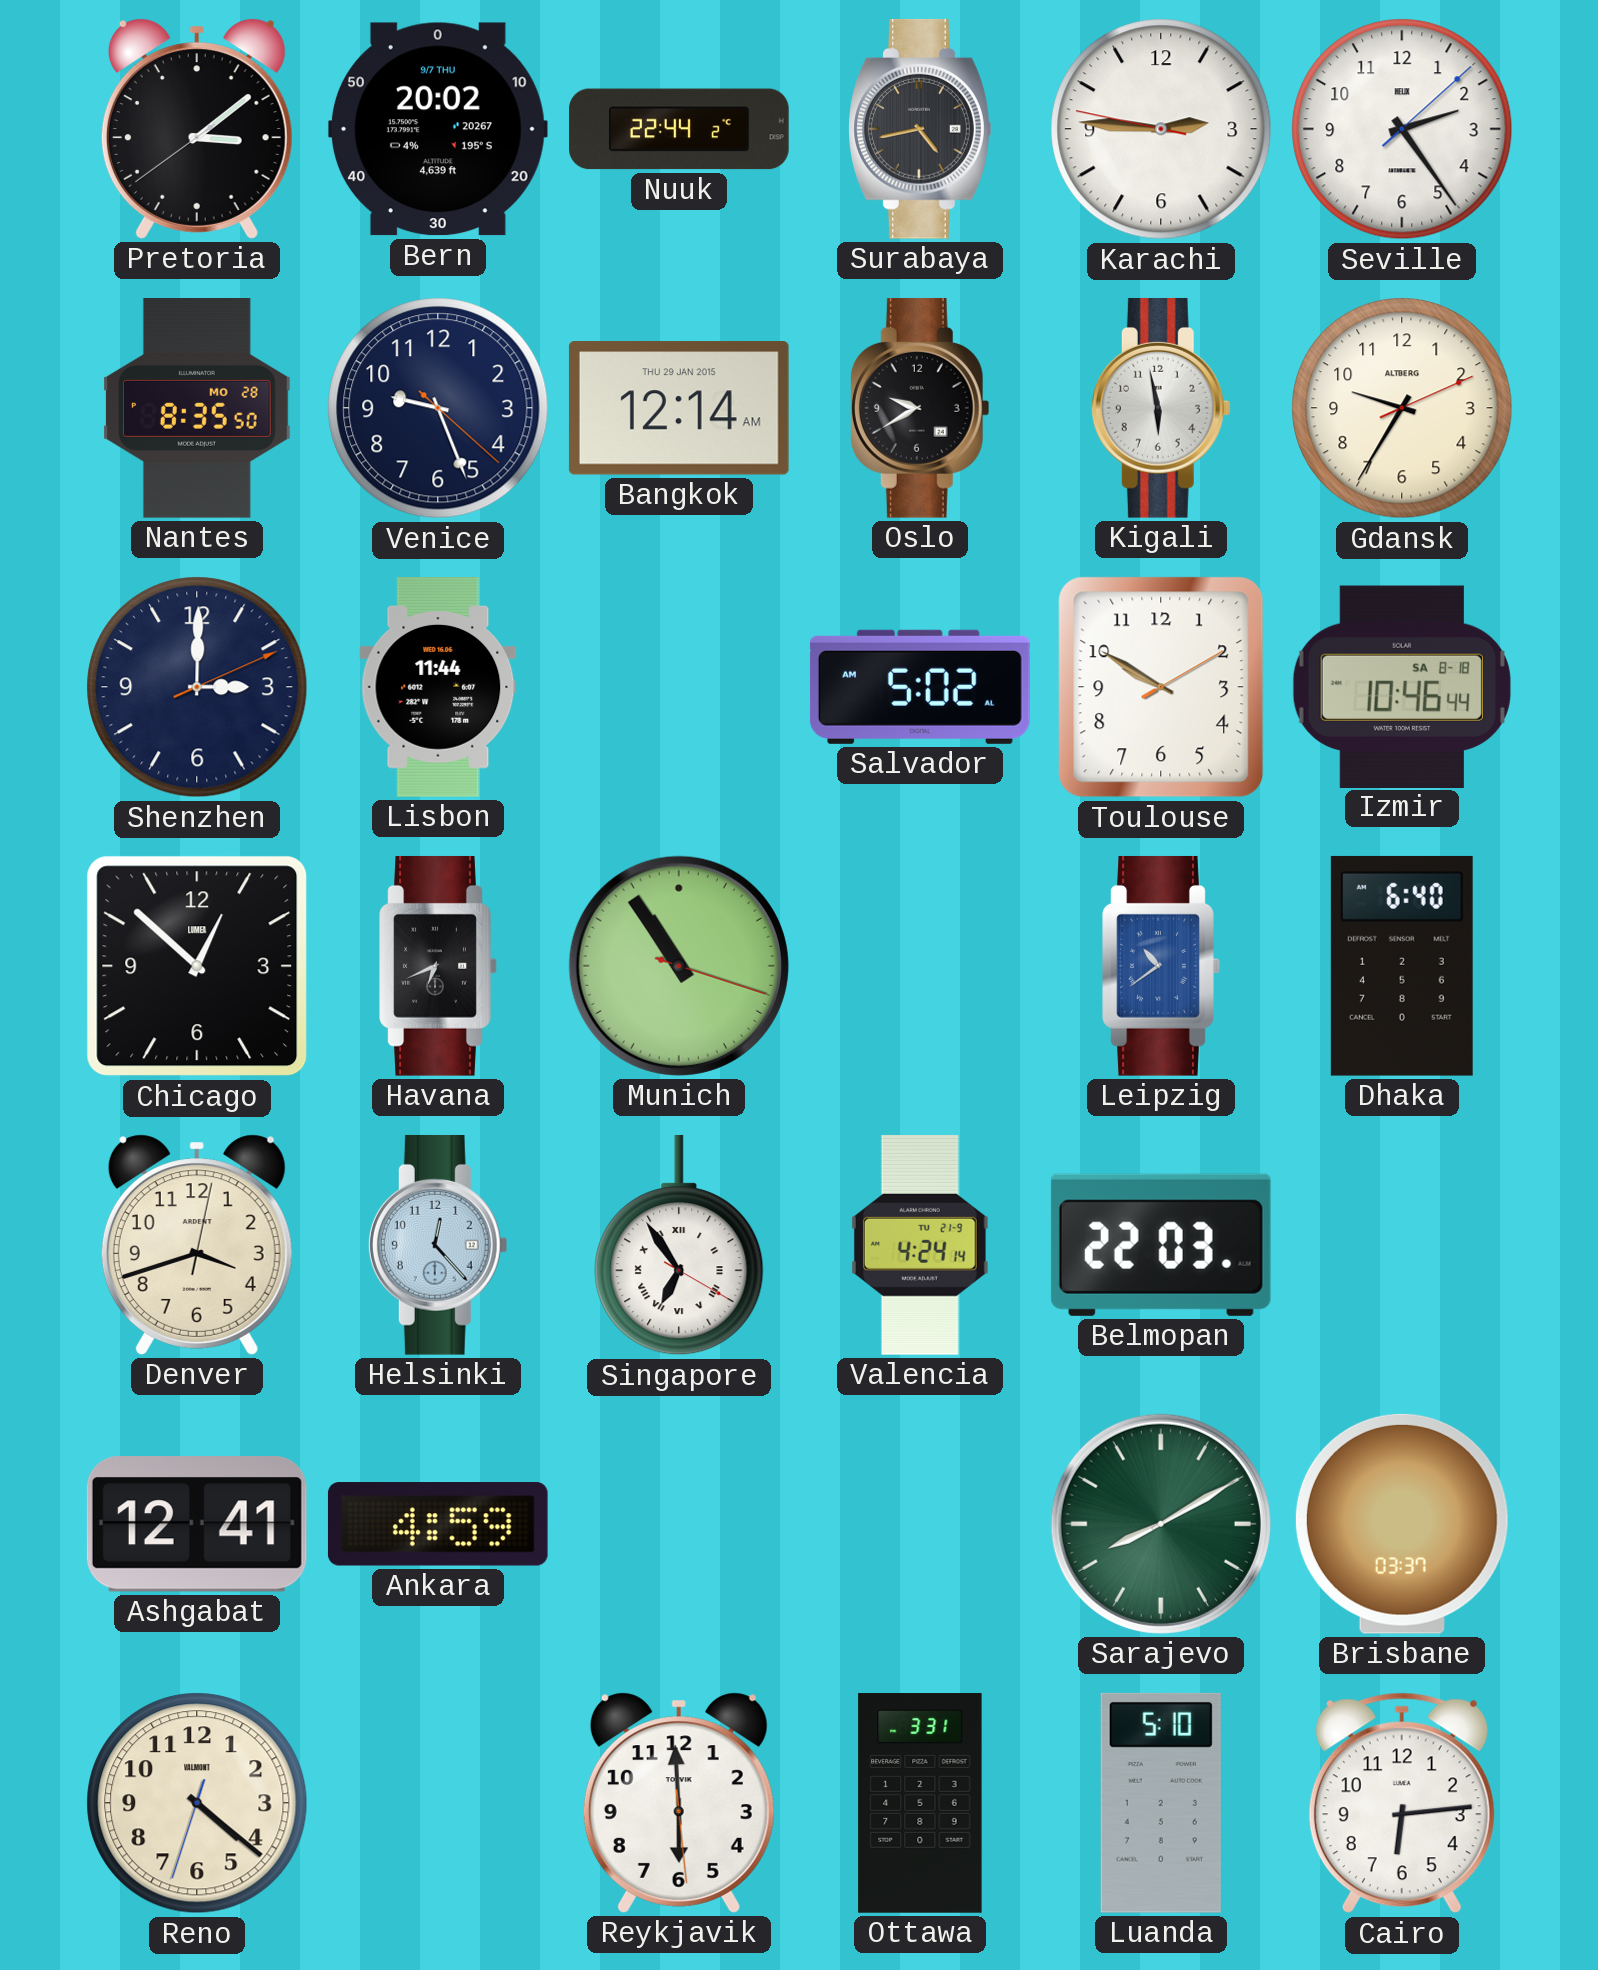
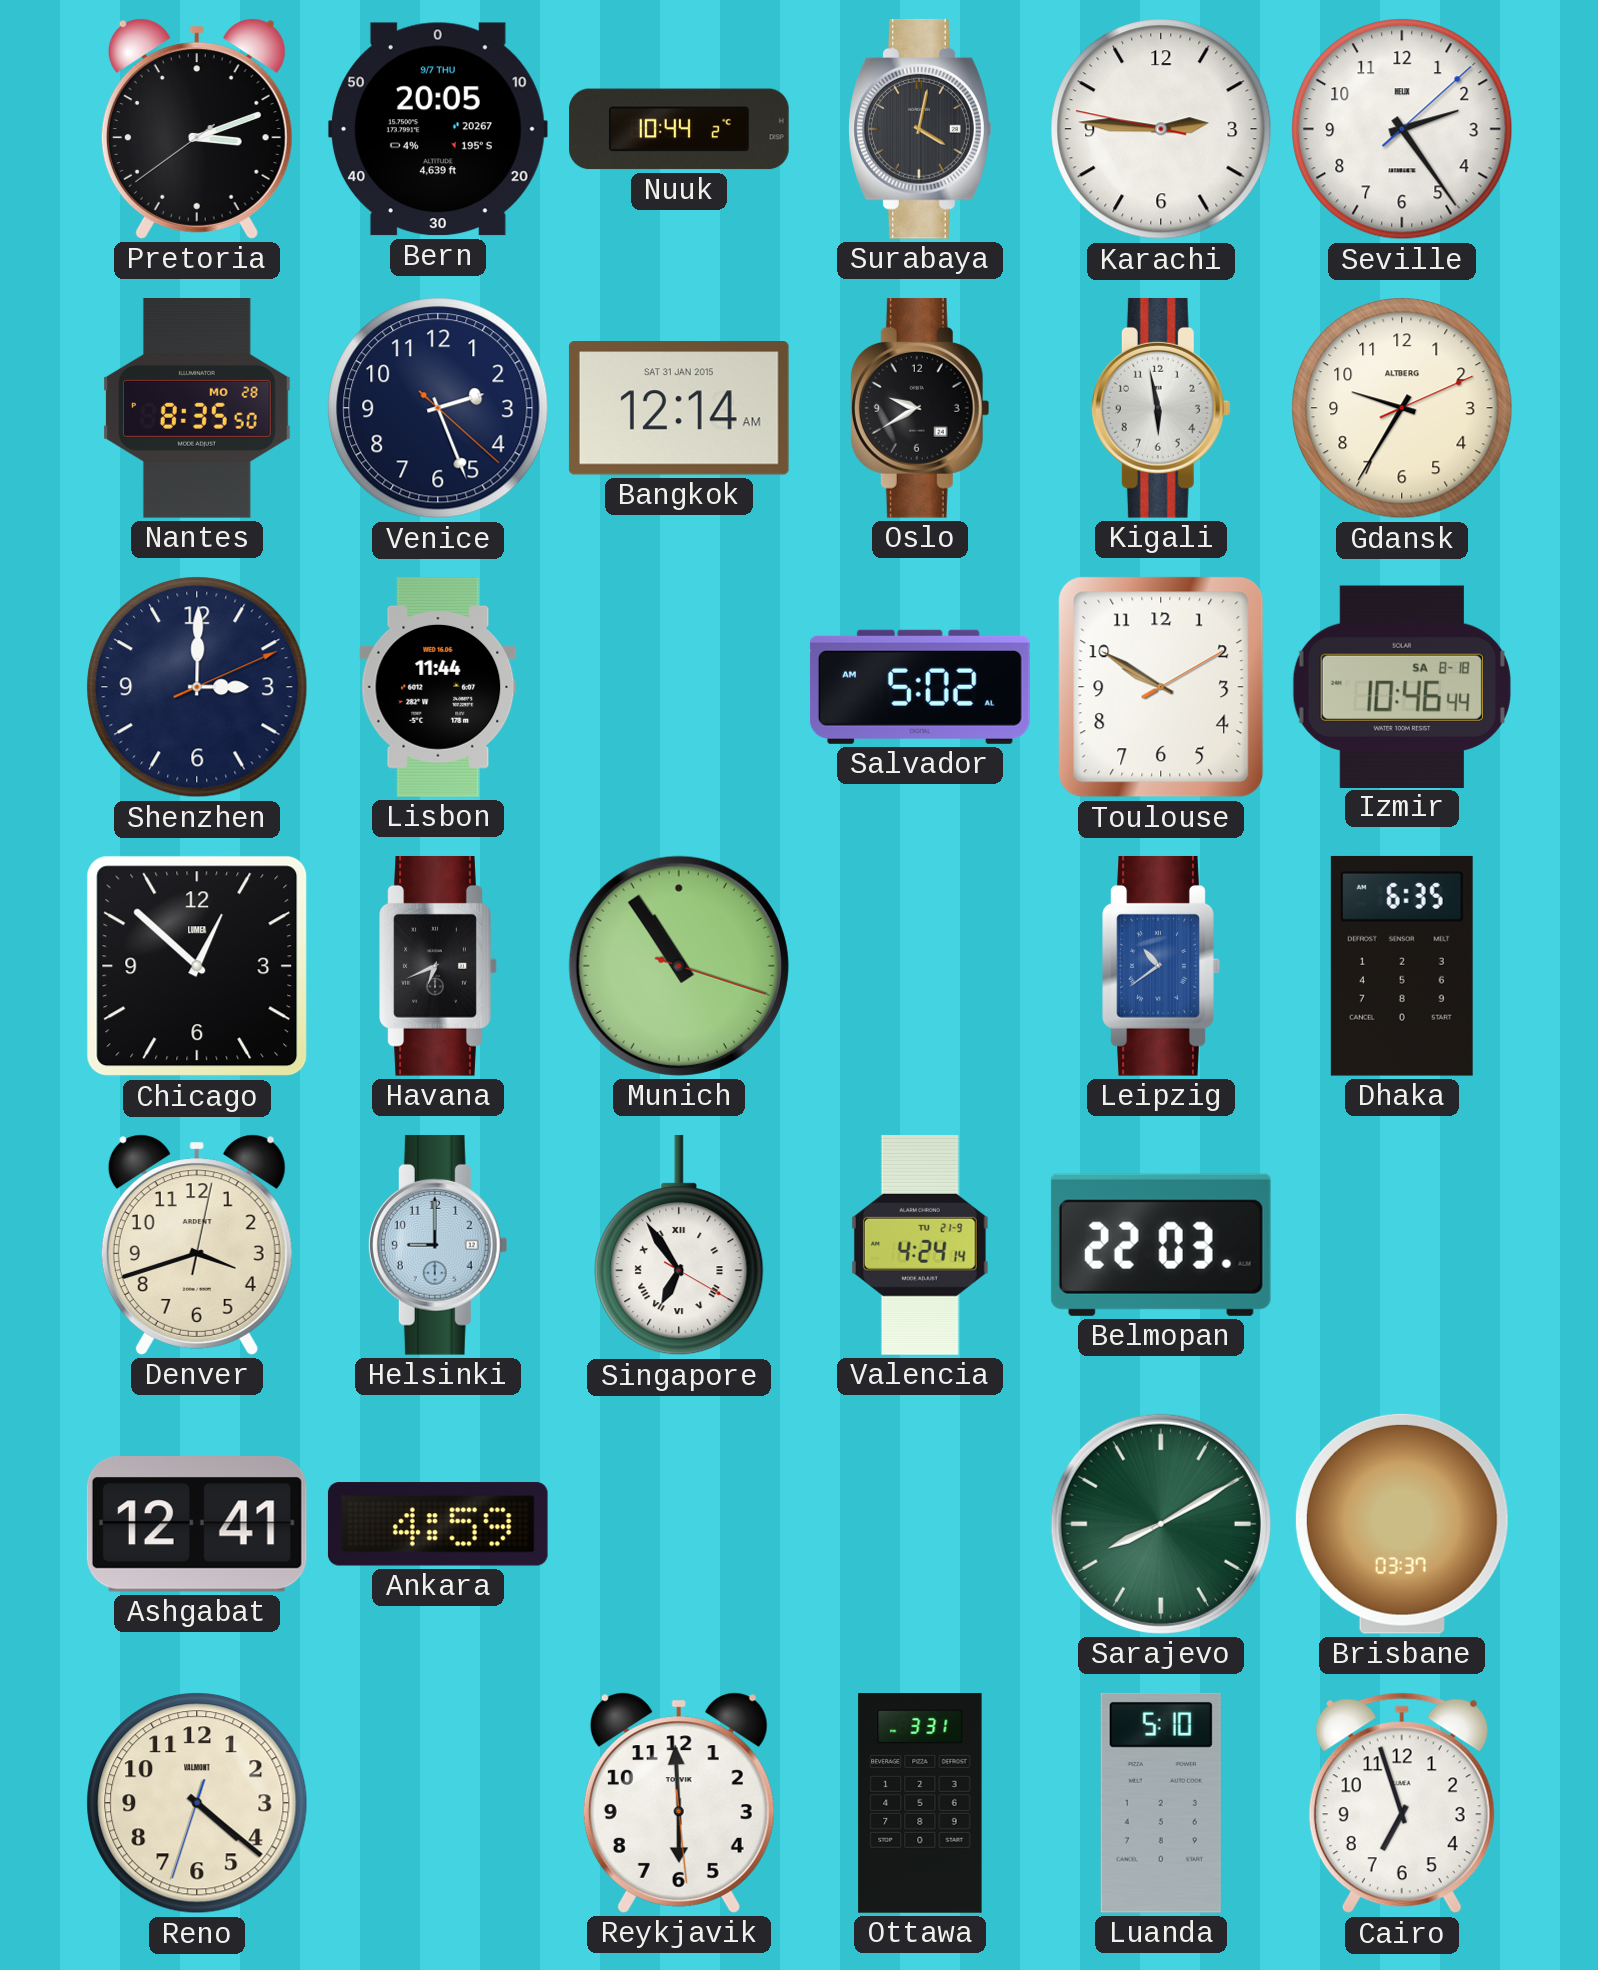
Pretoria: 3:08 -> 3:11
Bern: 20:02 -> 20:05
Nuuk: 22:44 -> 10:44
Surabaya: 4:43 -> 4:02
Venice: 9:26 -> 2:26
Bangkok date: THU 29 JAN 2015 -> SAT 31 JAN 2015
Dhaka: 6:40 -> 6:35
Helsinki: 12:23 -> 9:00
Cairo: 6:14 -> 6:57
